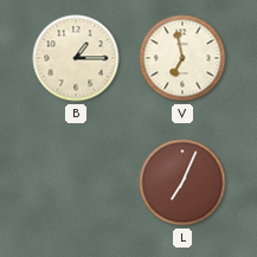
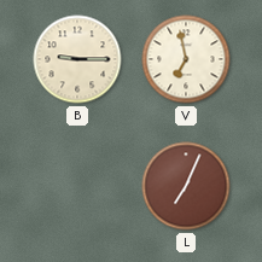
B: 1:15 -> 9:15
